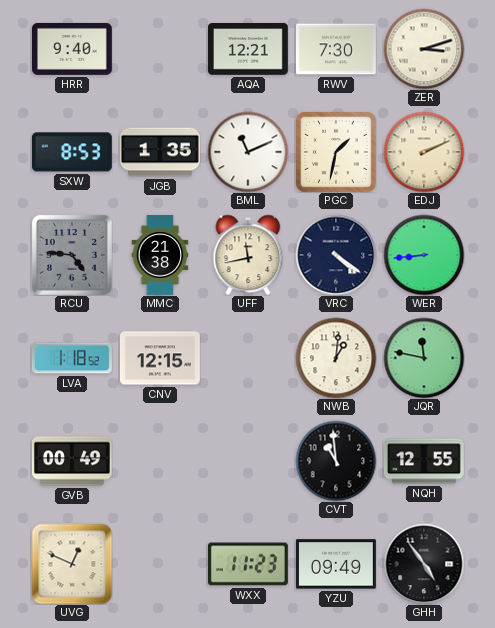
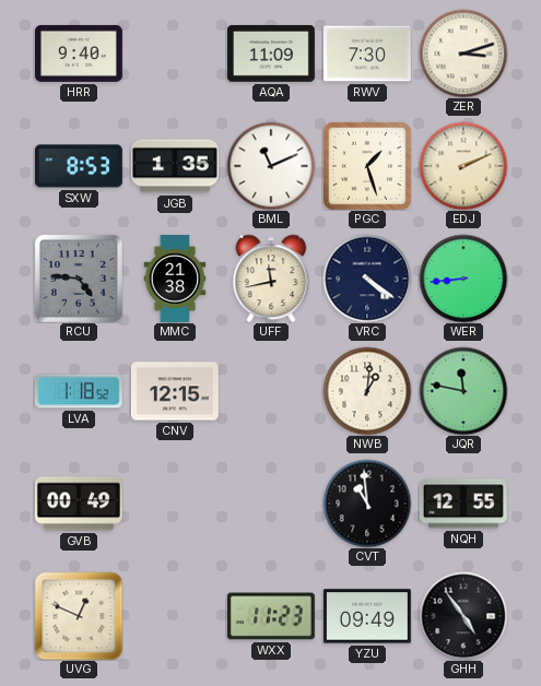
AQA: 12:21 -> 11:09
PGC: 1:32 -> 1:27
